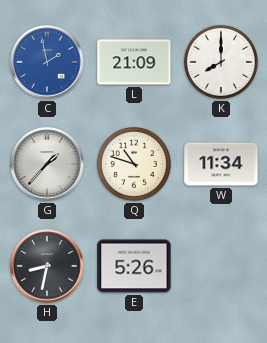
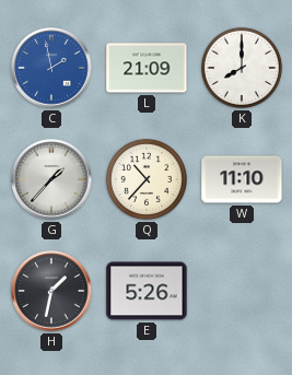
Q: 10:48 -> 10:37
W: 11:34 -> 11:10
H: 8:32 -> 1:32
